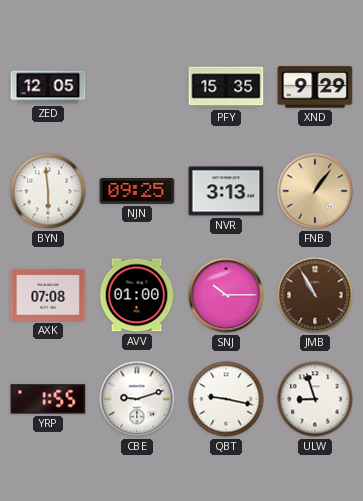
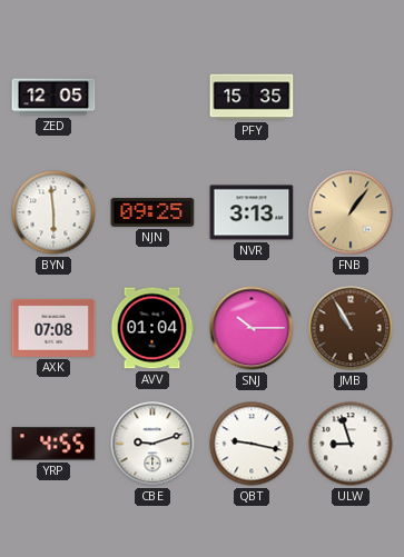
XND: 9:29 -> none
AVV: 01:00 -> 01:04
YRP: 1:55 -> 4:55
